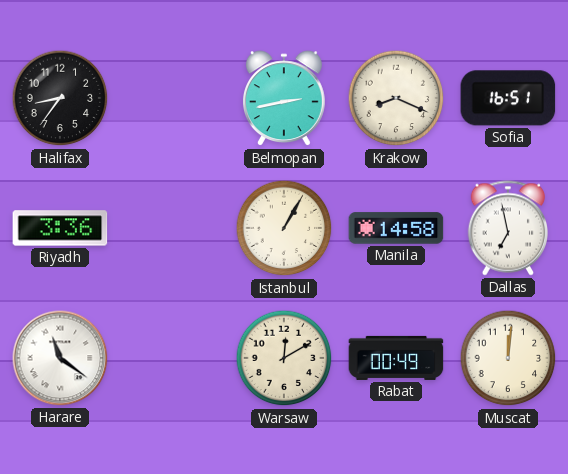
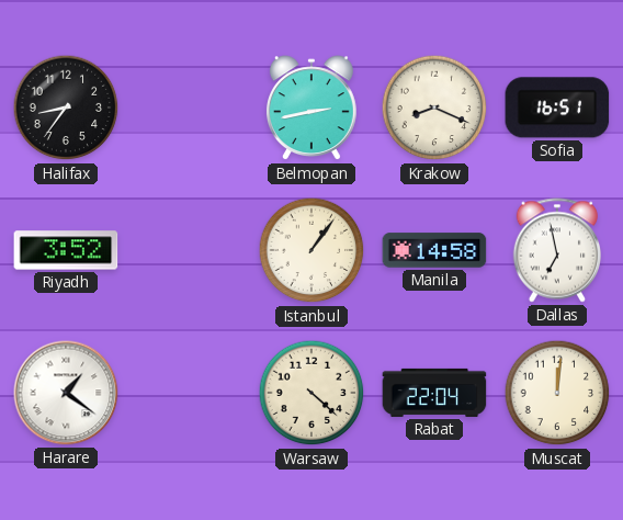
Riyadh: 3:36 -> 3:52
Istanbul: 1:05 -> 1:06
Harare: 11:21 -> 1:21
Warsaw: 12:10 -> 4:22
Rabat: 00:49 -> 22:04
